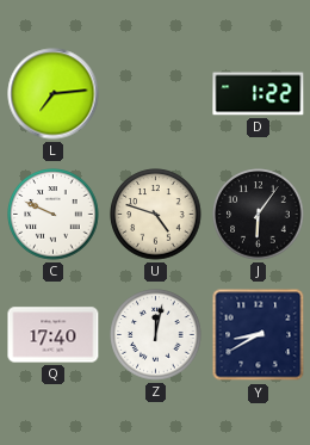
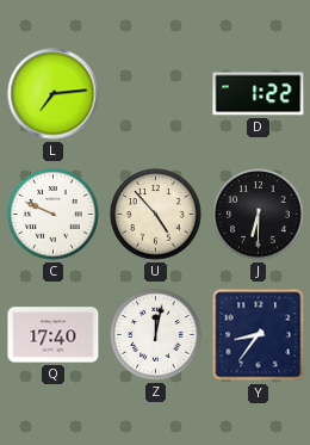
U: 4:48 -> 4:53
J: 6:06 -> 6:30
Y: 8:40 -> 8:36
